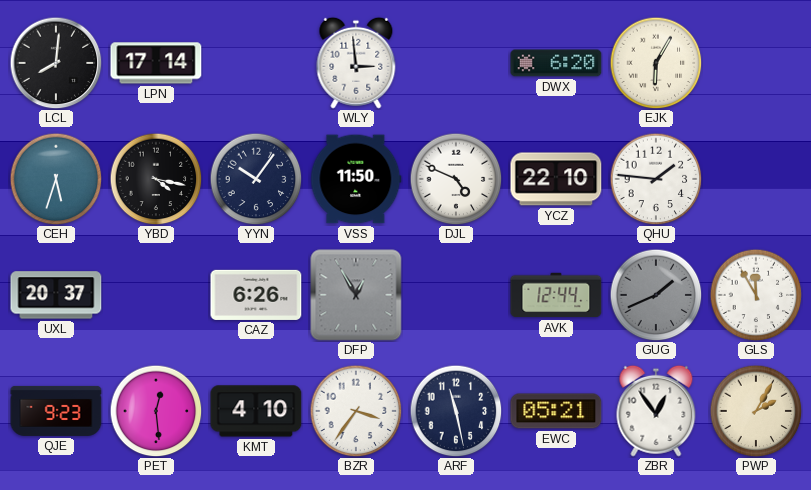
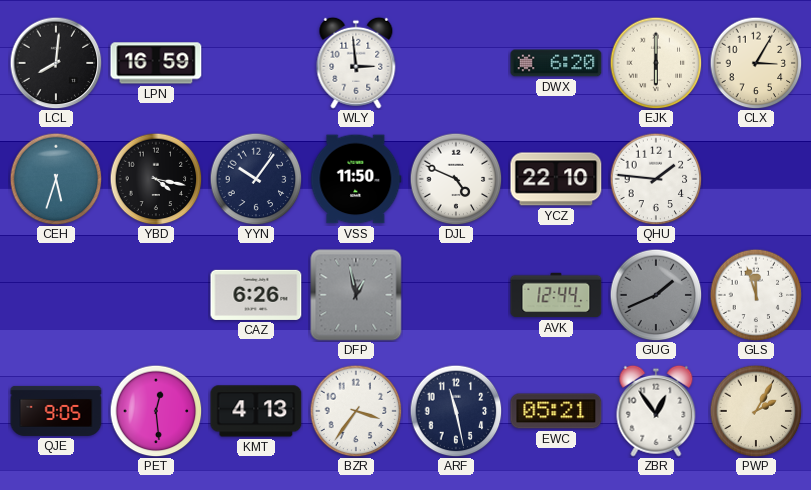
LPN: 17:14 -> 16:59
EJK: 6:05 -> 6:00
CLX: none -> 3:05
UXL: 20:37 -> none
DFP: 12:55 -> 12:58
GLS: 11:55 -> 11:57
QJE: 9:23 -> 9:05
KMT: 4:10 -> 4:13
